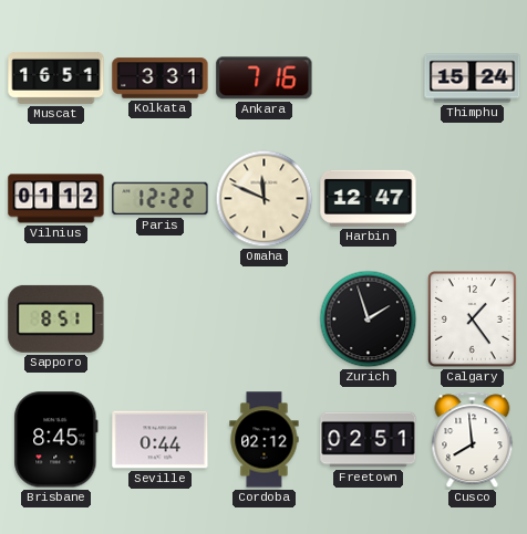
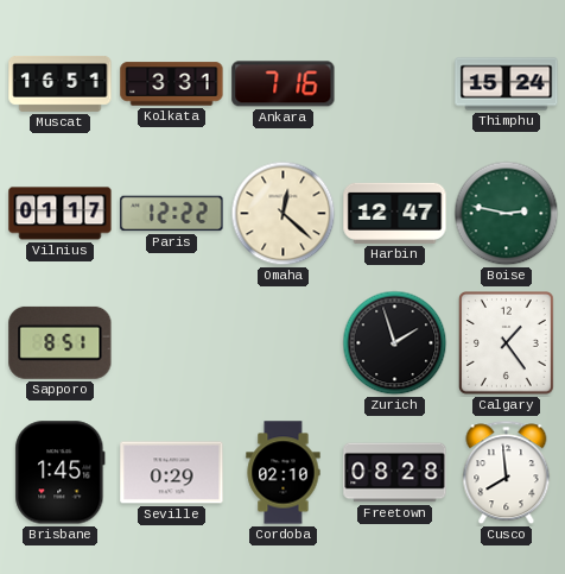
Vilnius: 01:12 -> 01:17
Omaha: 11:49 -> 12:22
Boise: none -> 2:47
Brisbane: 8:45 -> 1:45
Seville: 0:44 -> 0:29
Cordoba: 02:12 -> 02:10
Freetown: 02:51 -> 08:28
